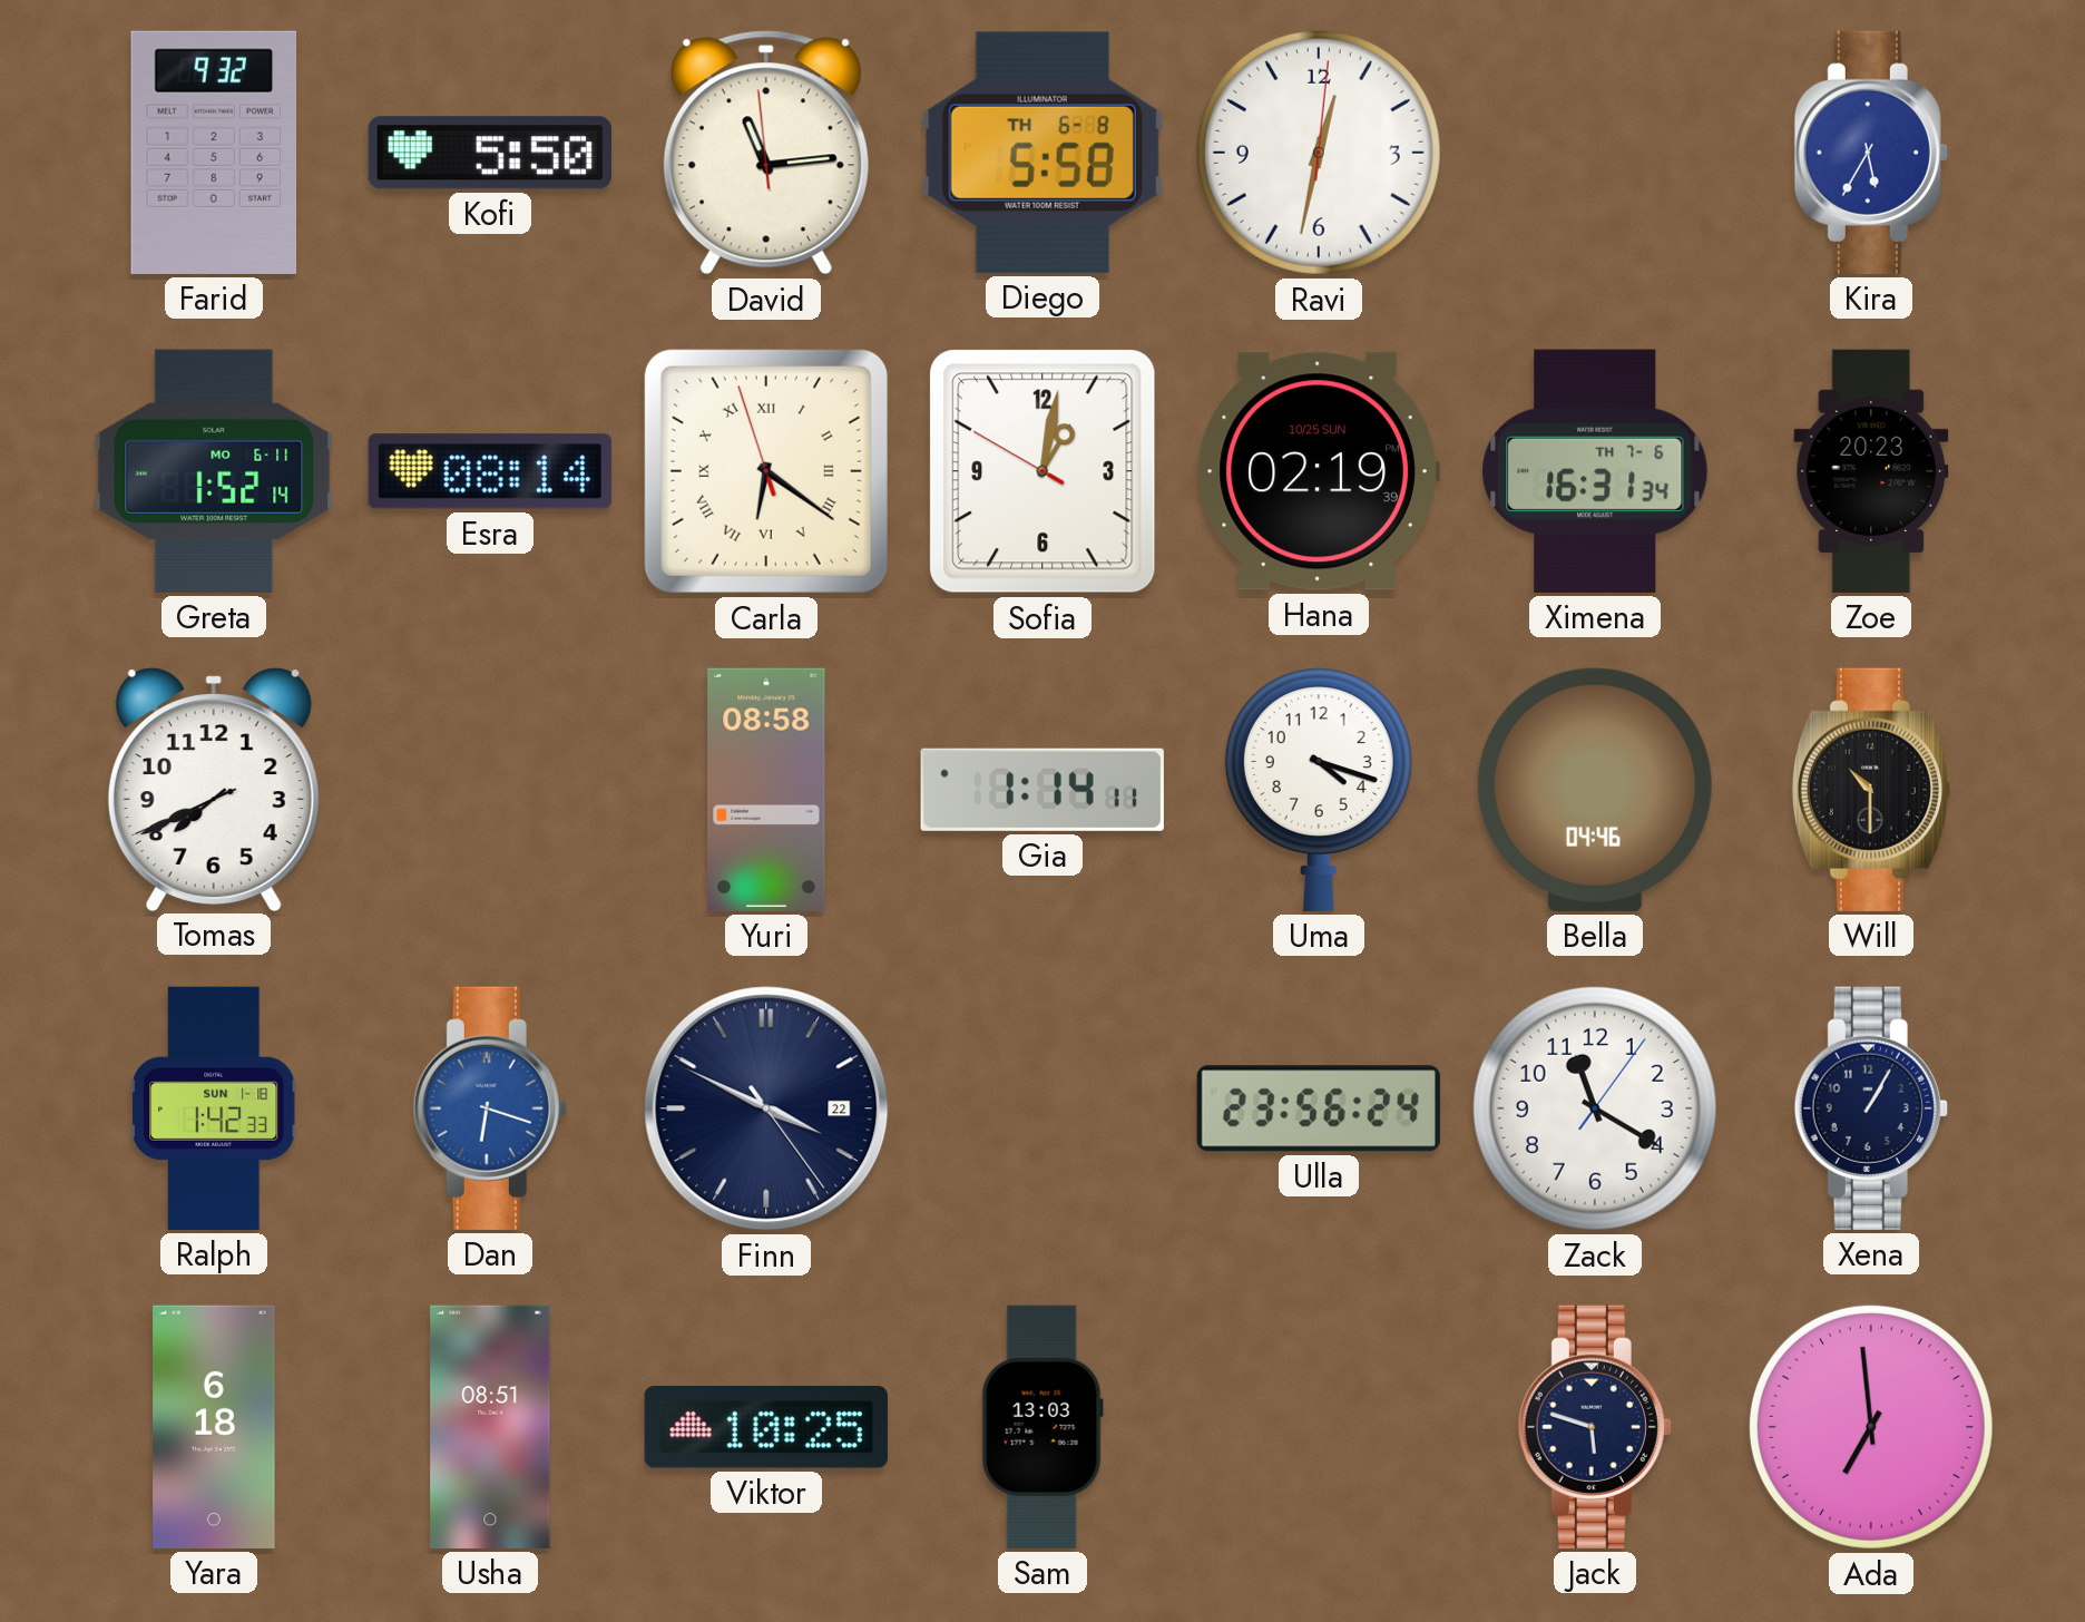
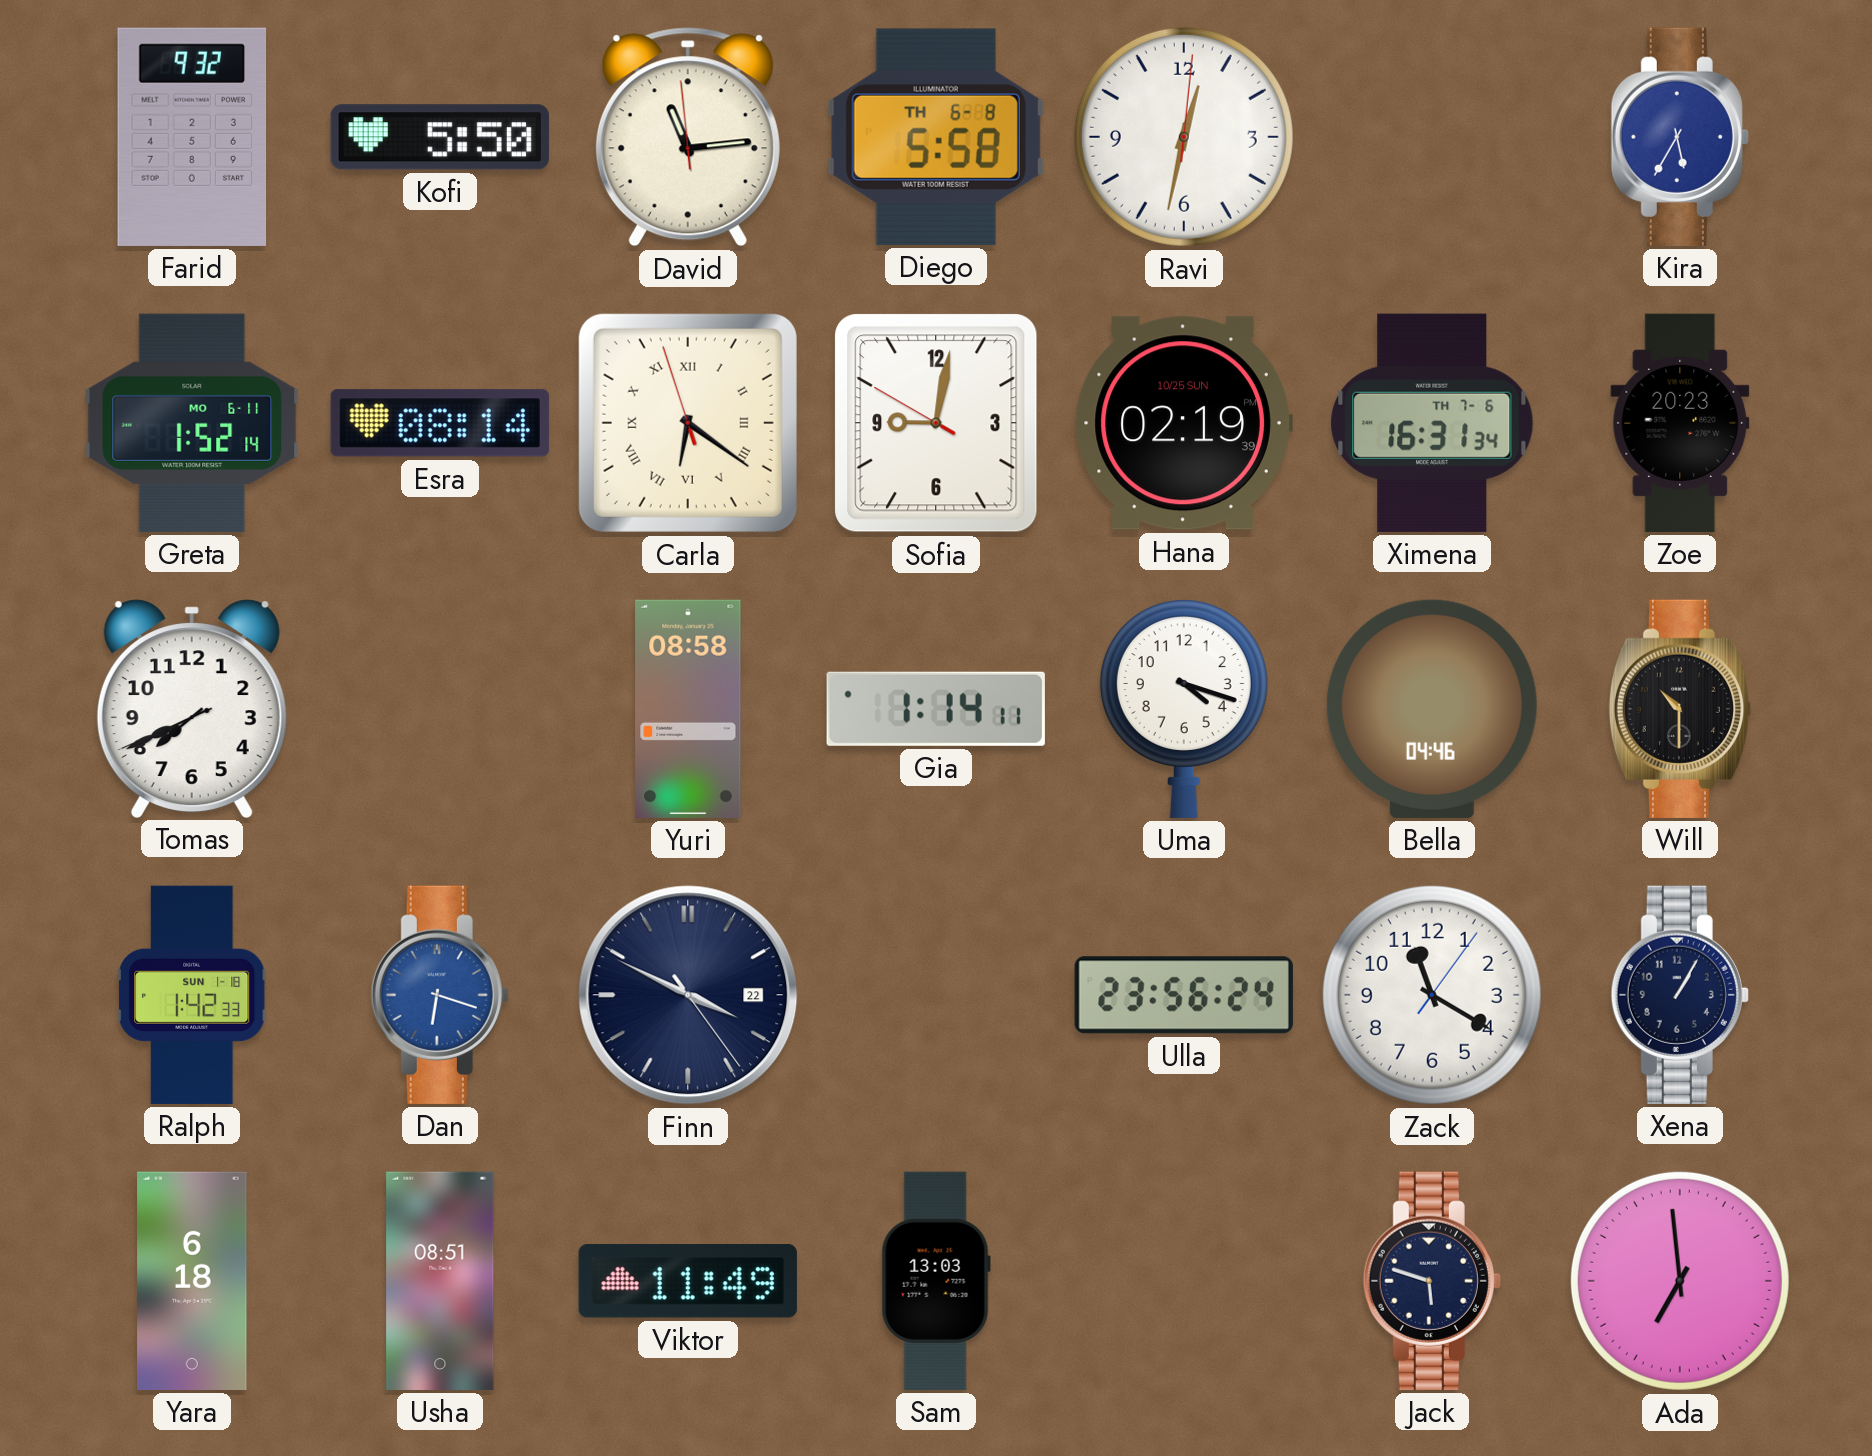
Sofia: 1:01 -> 9:01
Viktor: 10:25 -> 11:49
